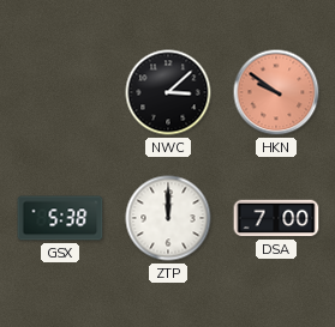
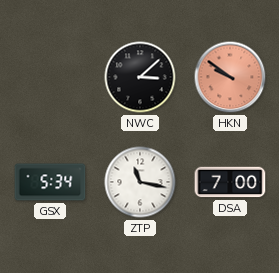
GSX: 5:38 -> 5:34
ZTP: 12:00 -> 11:17
